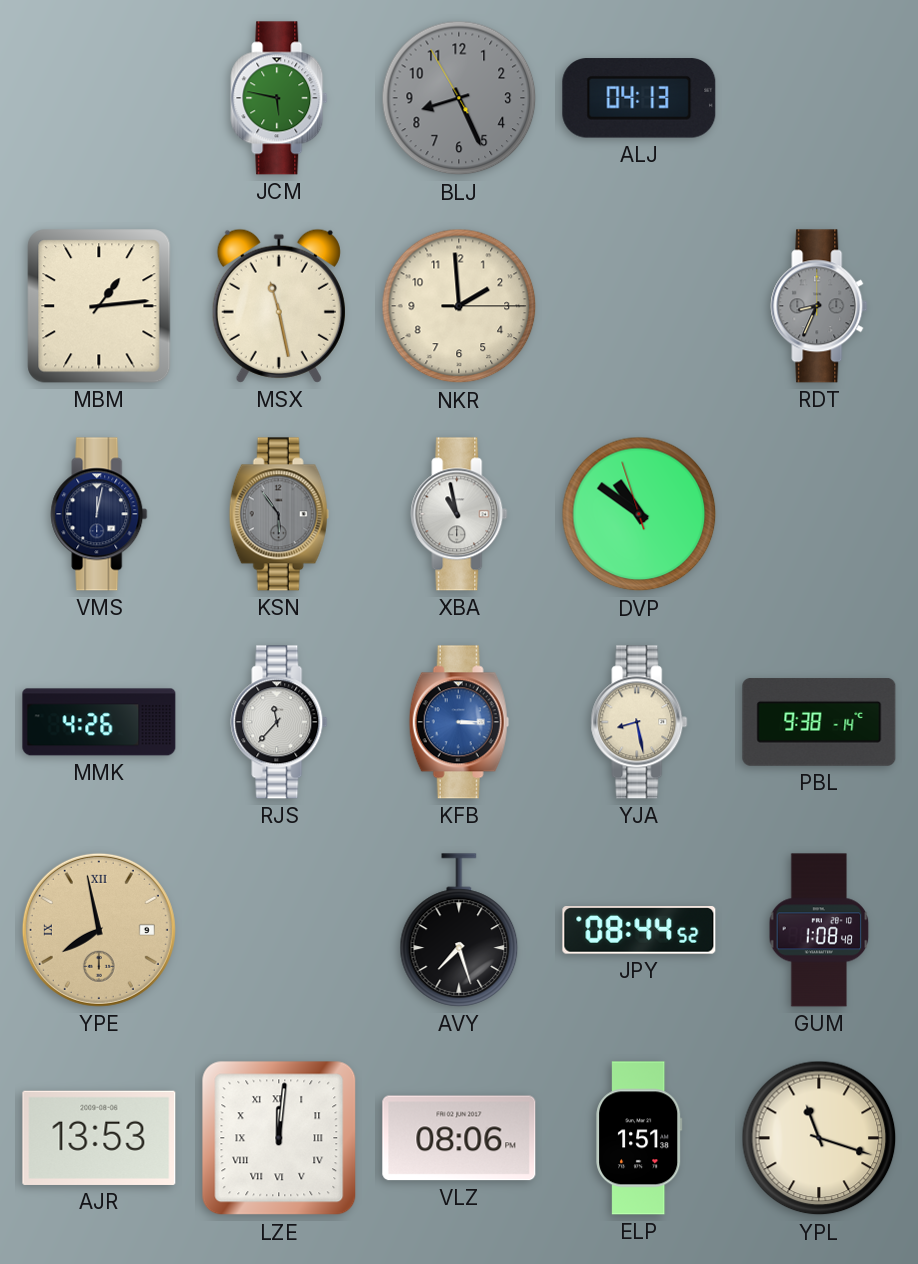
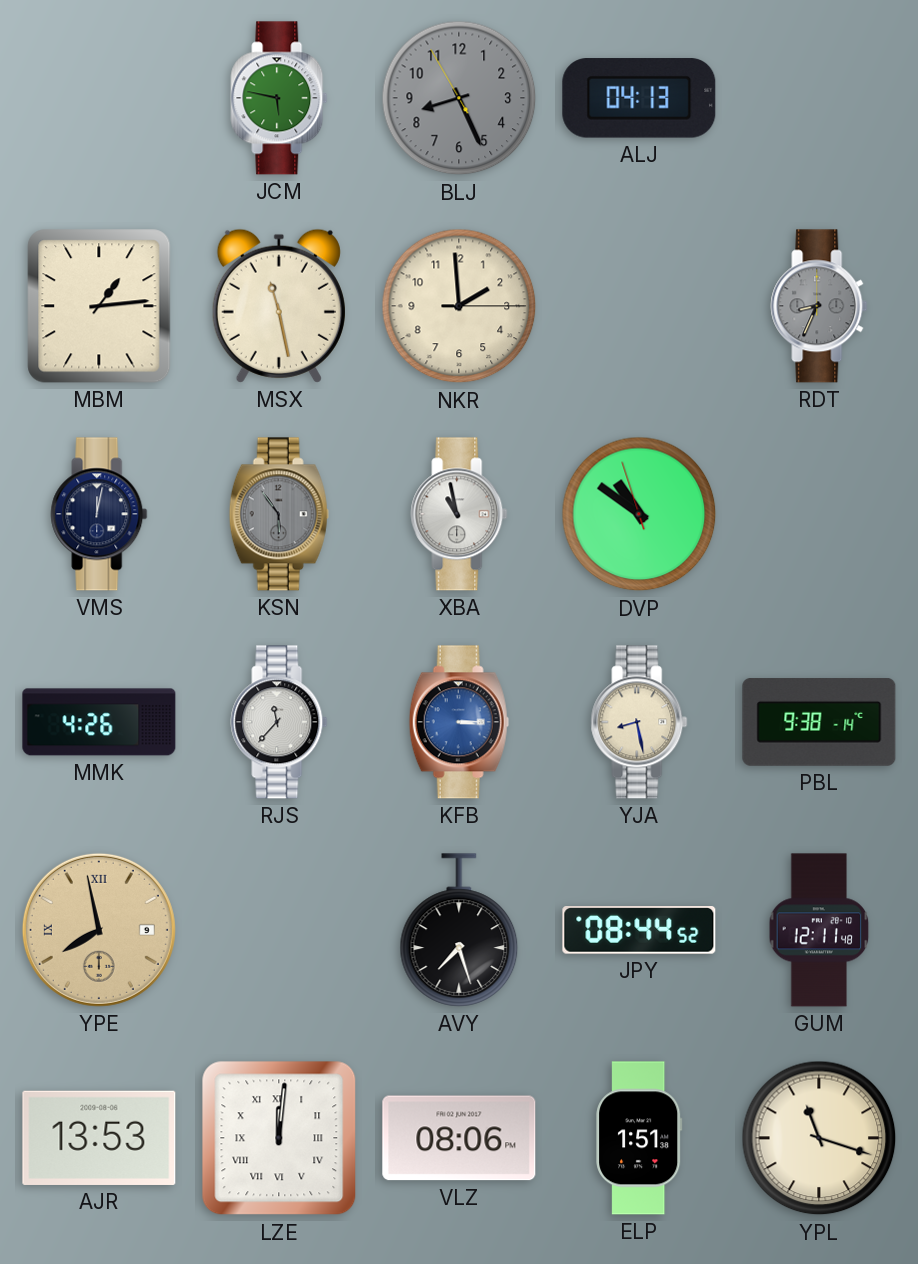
GUM: 1:08 -> 12:11
